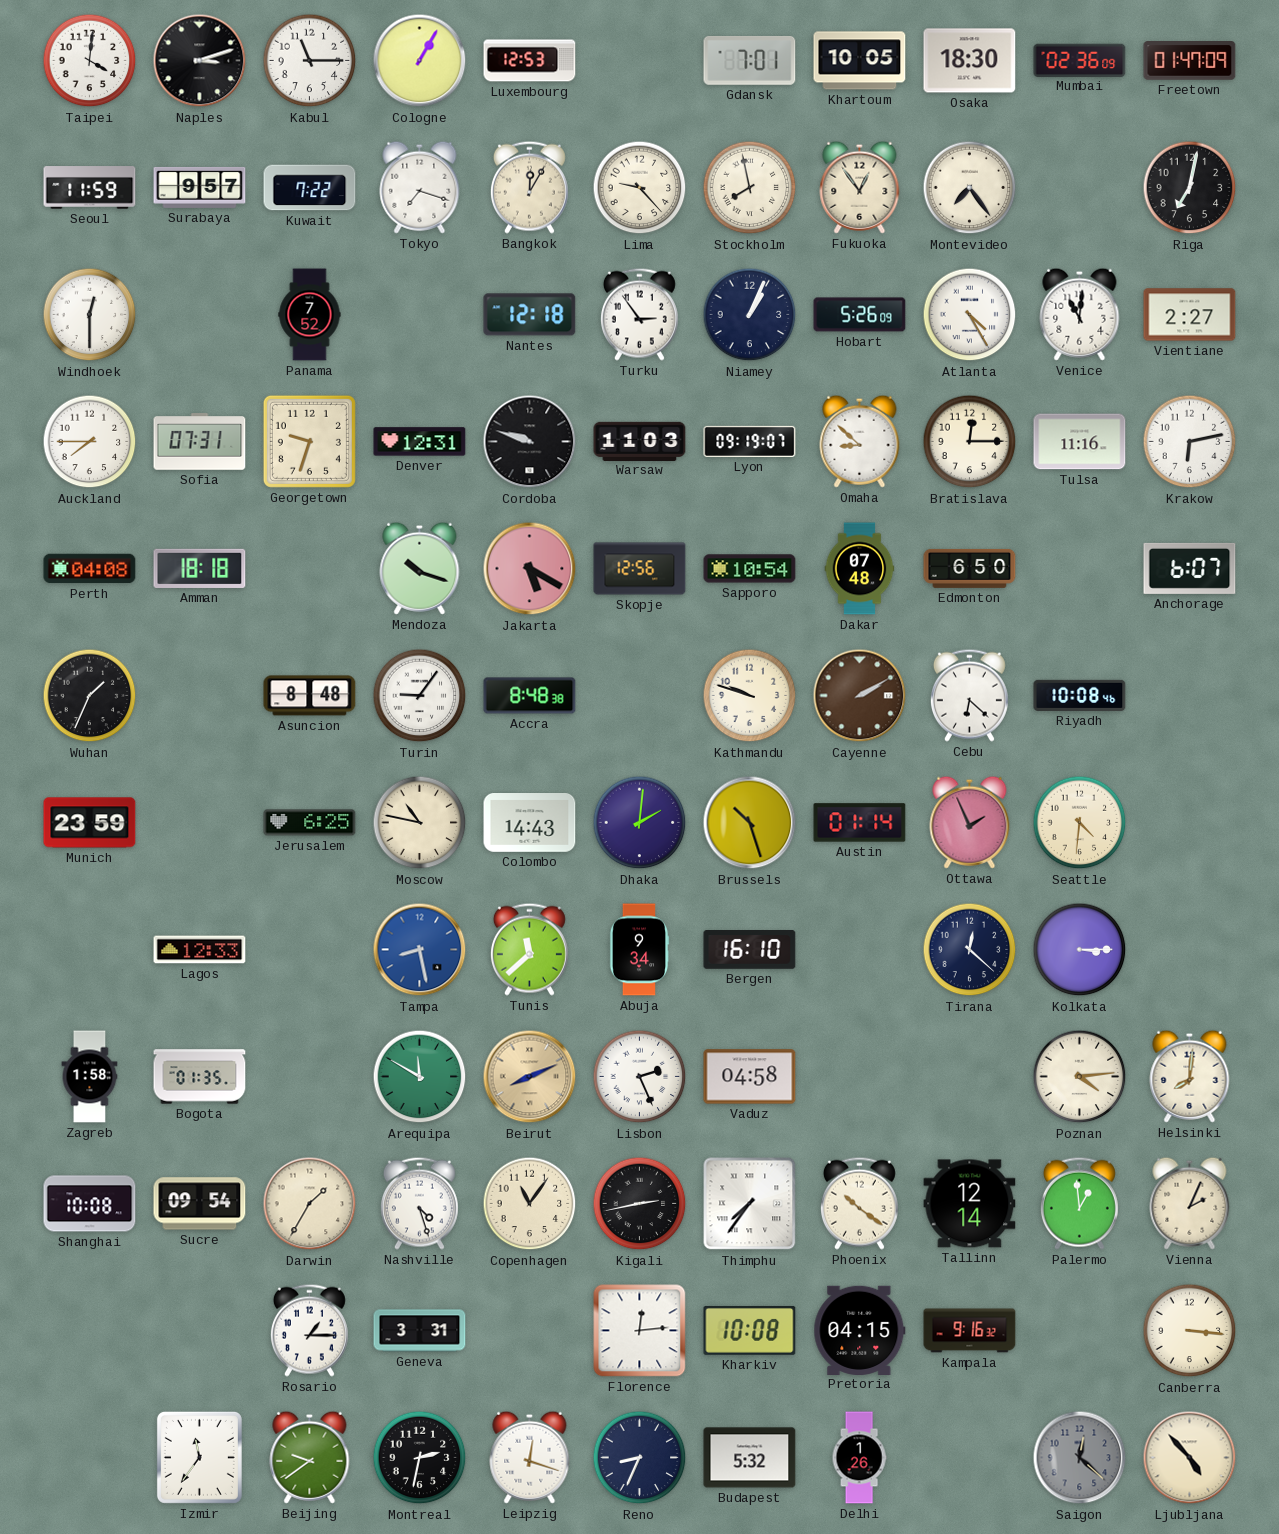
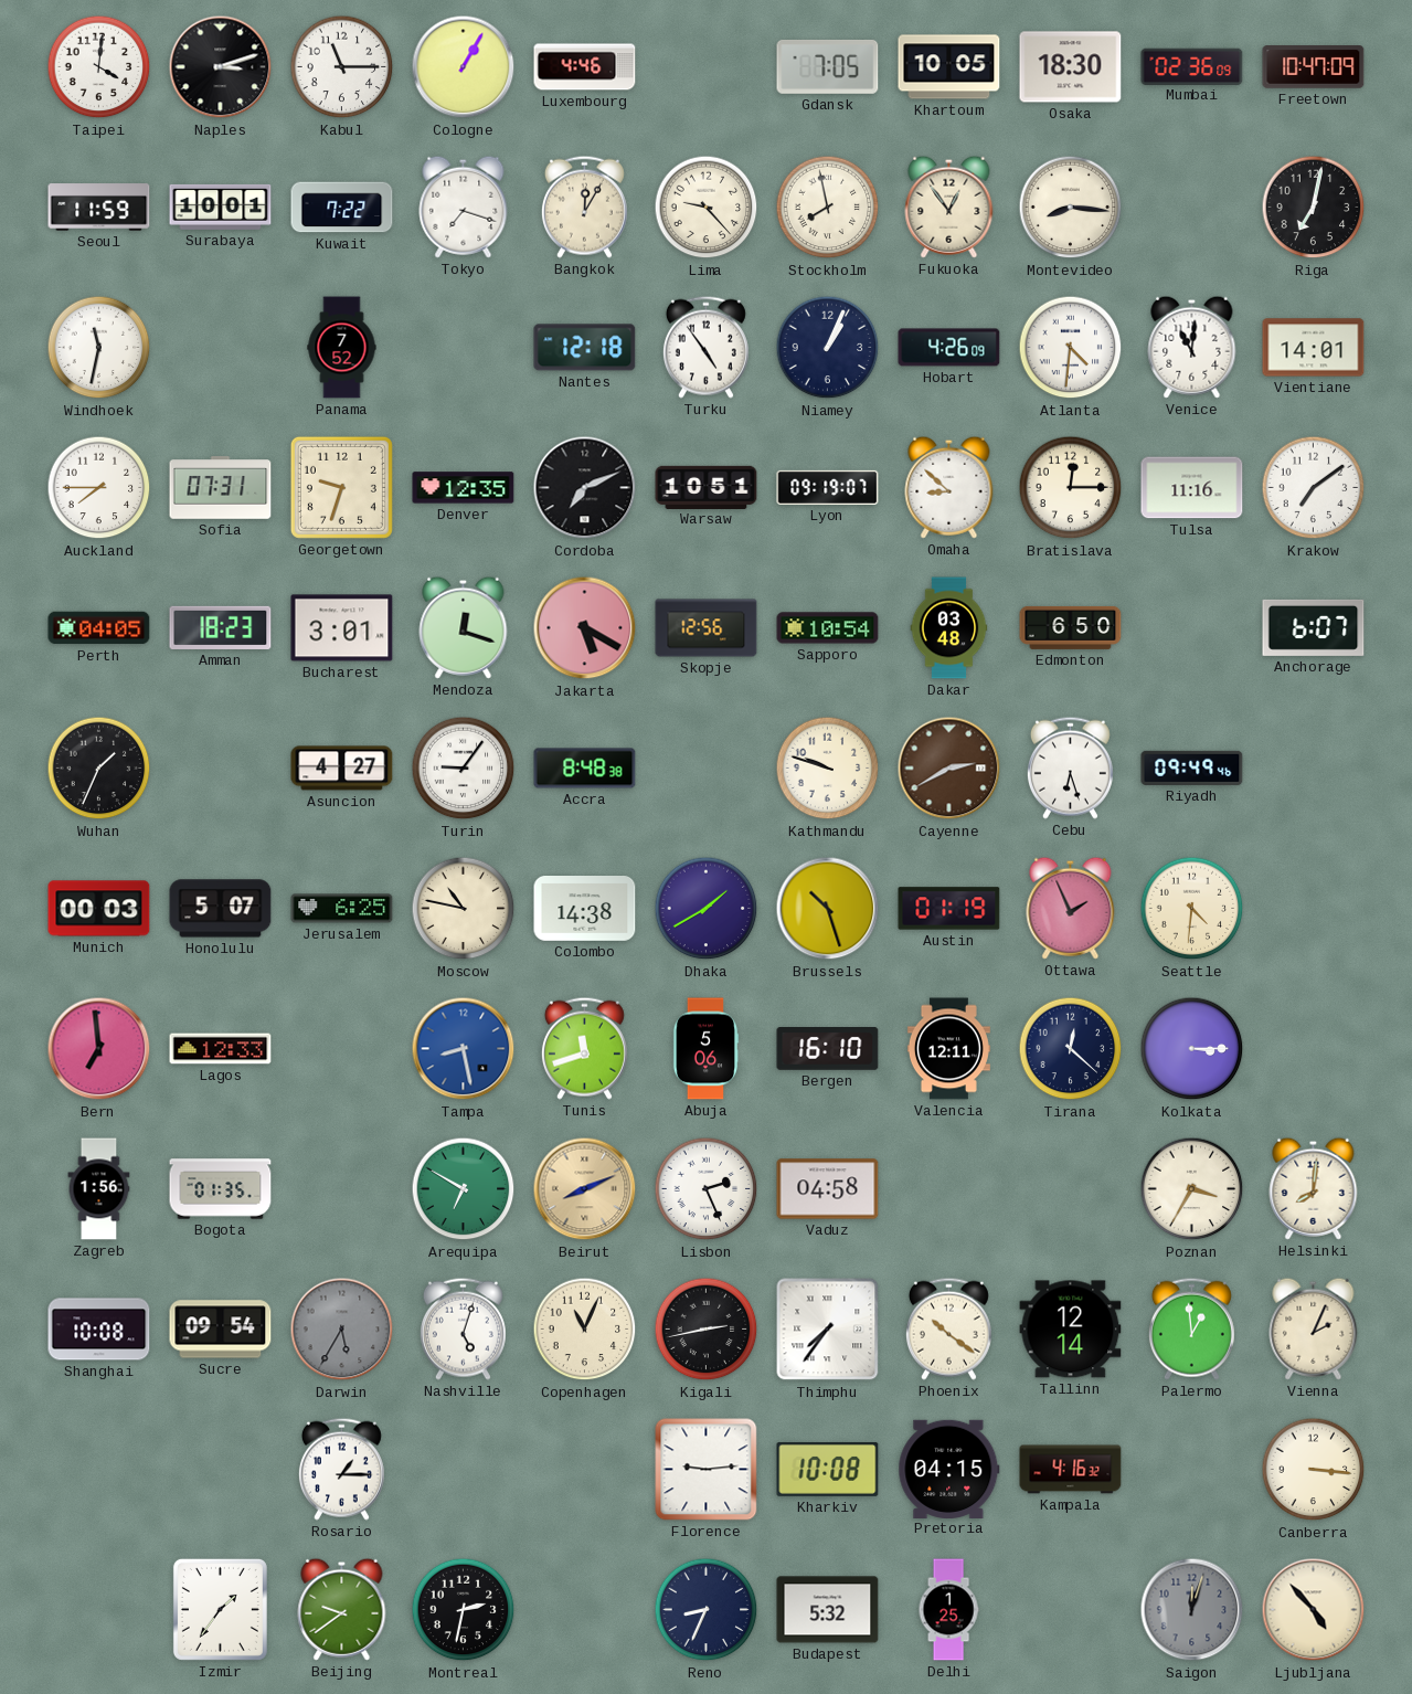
Luxembourg: 12:53 -> 4:46
Gdansk: 7:01 -> 7:05
Freetown: 01:47 -> 10:47
Surabaya: 9:57 -> 10:01
Montevideo: 7:24 -> 8:16
Windhoek: 12:30 -> 11:32
Turku: 2:54 -> 4:54
Hobart: 5:26 -> 4:26
Atlanta: 4:25 -> 4:31
Vientiane: 2:27 -> 14:01
Denver: 12:31 -> 12:35
Cordoba: 9:48 -> 7:11
Warsaw: 11:03 -> 10:51
Krakow: 6:13 -> 7:09
Perth: 04:08 -> 04:05
Amman: 18:18 -> 18:23
Bucharest: none -> 3:01
Mendoza: 10:18 -> 12:18
Dakar: 07:48 -> 03:48
Asuncion: 8:48 -> 4:27
Cayenne: 2:10 -> 2:40
Cebu: 6:22 -> 6:27
Riyadh: 10:08 -> 09:49
Munich: 23:59 -> 00:03
Honolulu: none -> 5:07
Colombo: 14:43 -> 14:38
Dhaka: 2:01 -> 1:40
Austin: 01:14 -> 01:19
Bern: none -> 6:59
Tunis: 11:38 -> 11:42
Abuja: 9:34 -> 5:06
Valencia: none -> 12:11
Zagreb: 1:58 -> 1:56
Arequipa: 11:50 -> 6:50
Poznan: 4:14 -> 3:35
Darwin: 1:35 -> 5:35
Darwin dial: cream -> grey
Nashville: 4:27 -> 5:03
Copenhagen: 11:06 -> 11:04
Geneva: 3:31 -> none
Florence: 12:14 -> 9:14
Kampala: 9:16 -> 4:16
Izmir: 11:36 -> 1:36
Leipzig: 12:18 -> none
Delhi: 1:26 -> 1:25
Saigon: 12:22 -> 12:03
